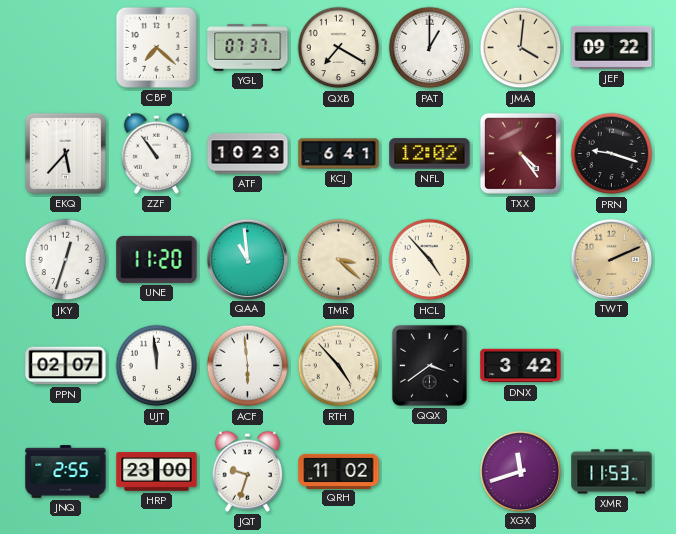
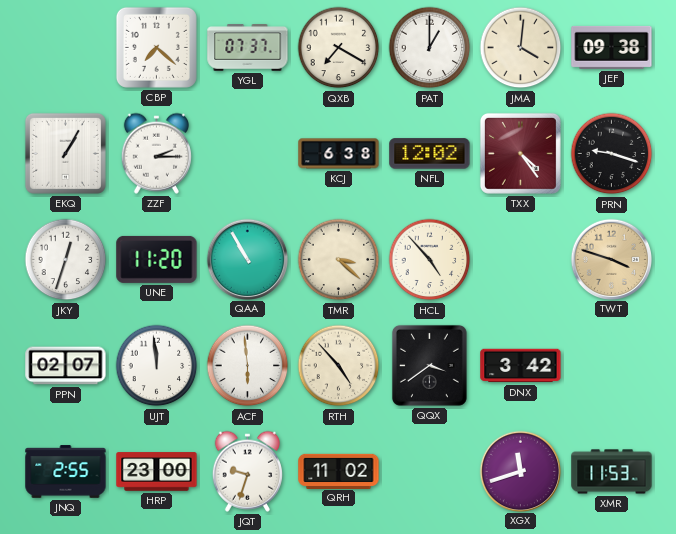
JEF: 09:22 -> 09:38
EKQ: 5:37 -> 1:05
ZZF: 10:54 -> 2:15
ATF: 10:23 -> none
KCJ: 6:41 -> 6:38
QAA: 10:59 -> 10:55
TWT: 2:11 -> 3:48
